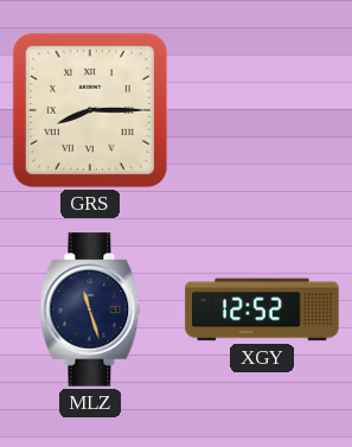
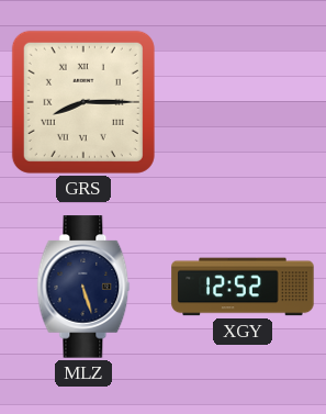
MLZ: 11:27 -> 5:27
